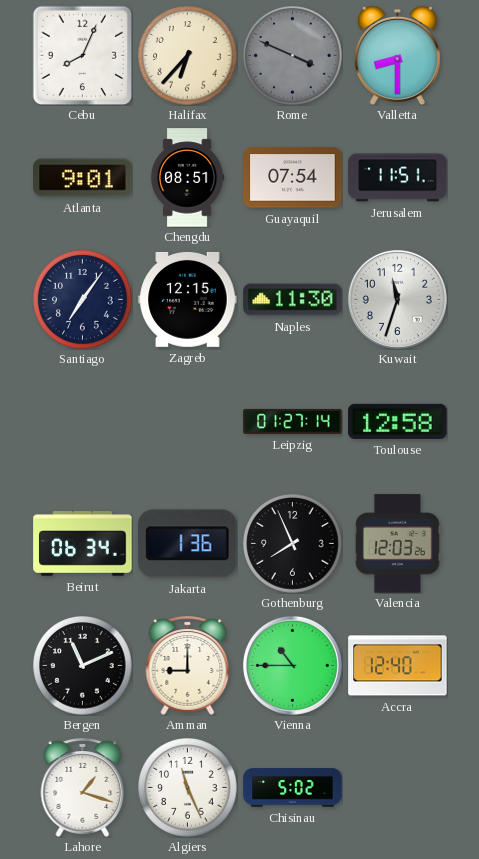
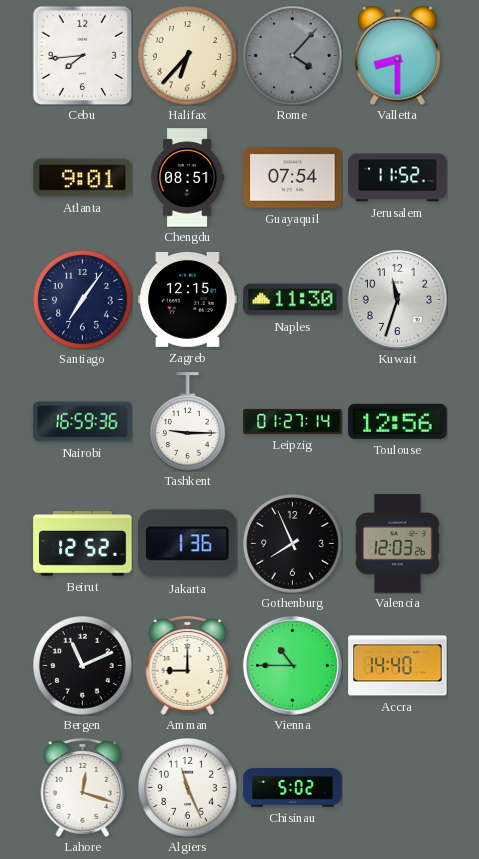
Cebu: 8:04 -> 7:44
Rome: 3:49 -> 4:07
Jerusalem: 11:51 -> 11:52
Nairobi: none -> 16:59
Tashkent: none -> 9:15
Toulouse: 12:58 -> 12:56
Beirut: 06:34 -> 12:52
Accra: 12:40 -> 14:40
Lahore: 1:18 -> 12:18
